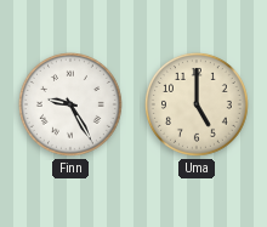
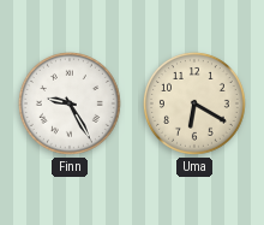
Uma: 5:00 -> 6:20
